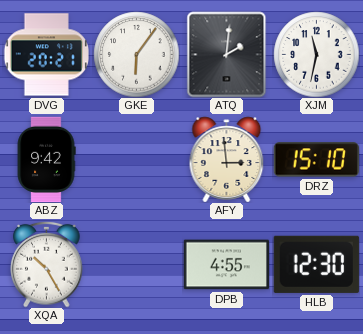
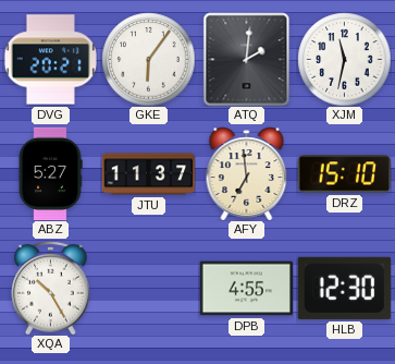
ABZ: 9:42 -> 5:27
JTU: none -> 11:37
AFY: 2:59 -> 6:59
